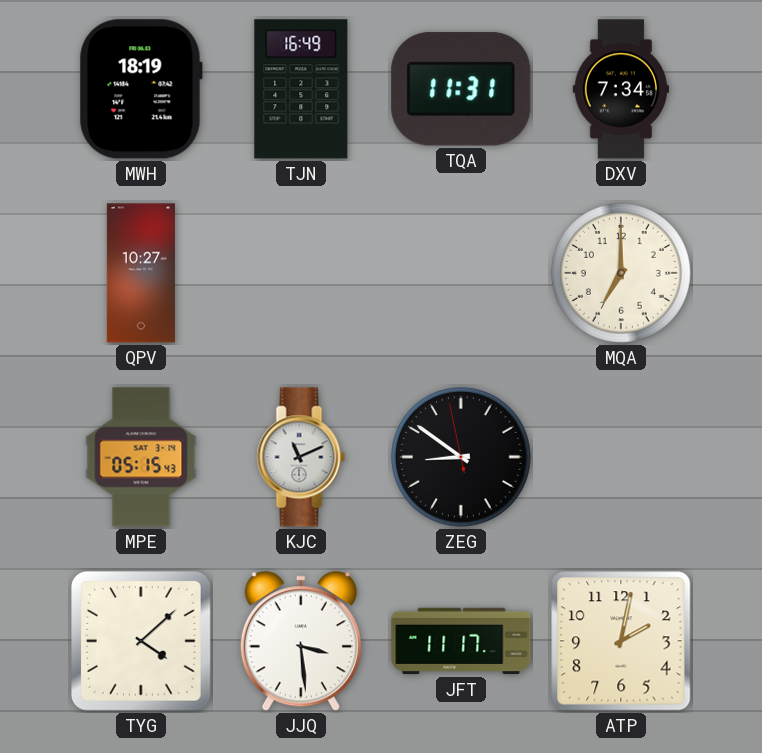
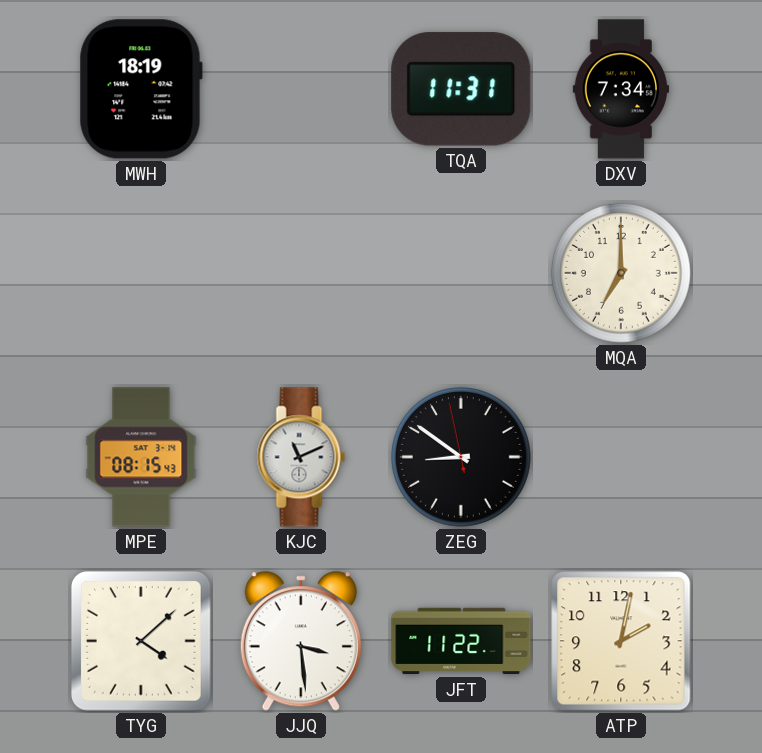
TJN: 16:49 -> none
QPV: 10:27 -> none
MPE: 05:15 -> 08:15
JFT: 11:17 -> 11:22
